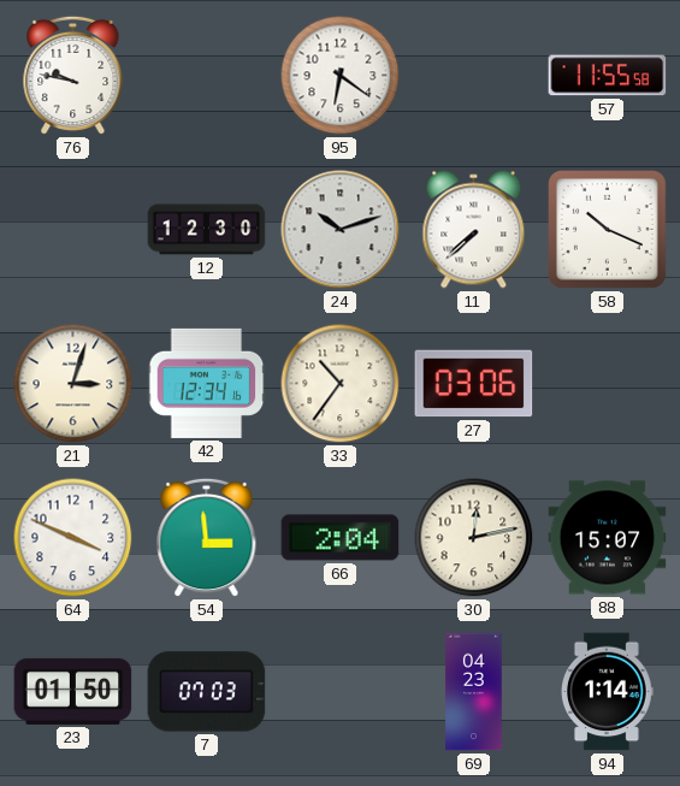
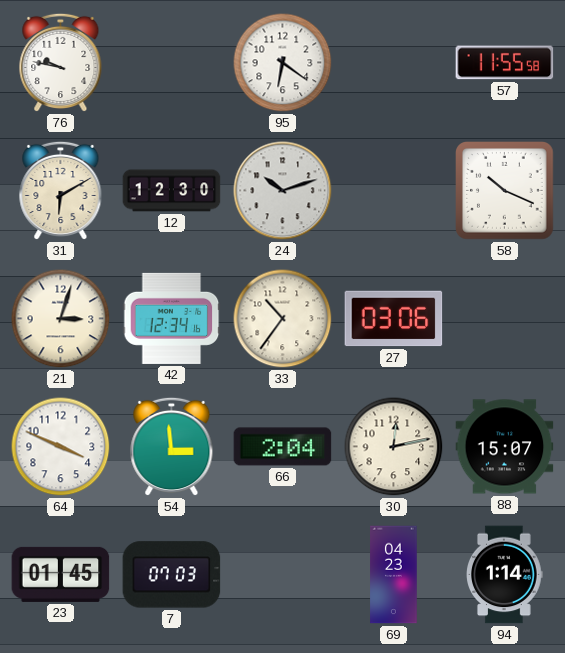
31: none -> 6:10
11: 7:38 -> none
23: 01:50 -> 01:45
